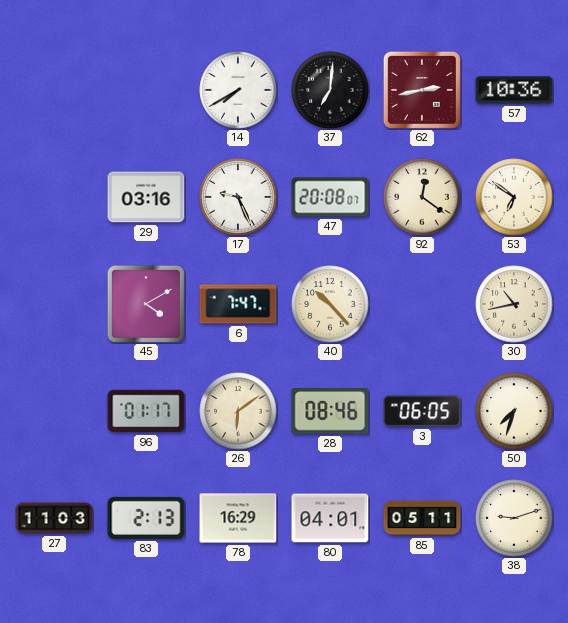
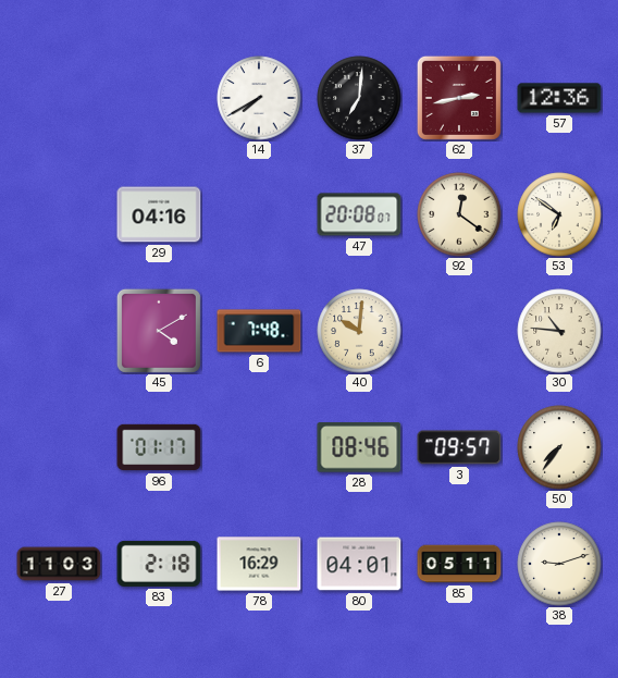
57: 10:36 -> 12:36
29: 03:16 -> 04:16
17: 9:26 -> none
6: 7:47 -> 7:48
40: 10:23 -> 10:01
30: 10:43 -> 10:46
26: 6:09 -> none
3: 06:05 -> 09:57
50: 7:33 -> 7:36
83: 2:13 -> 2:18
